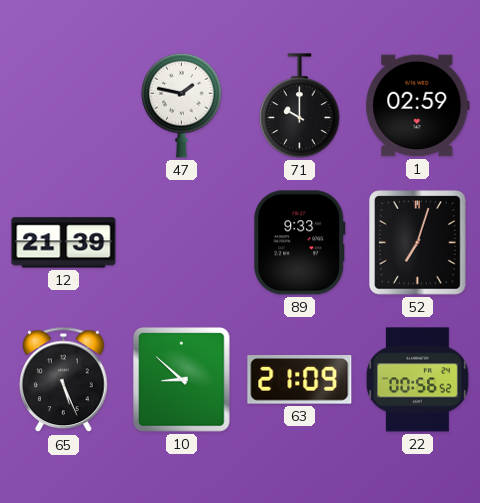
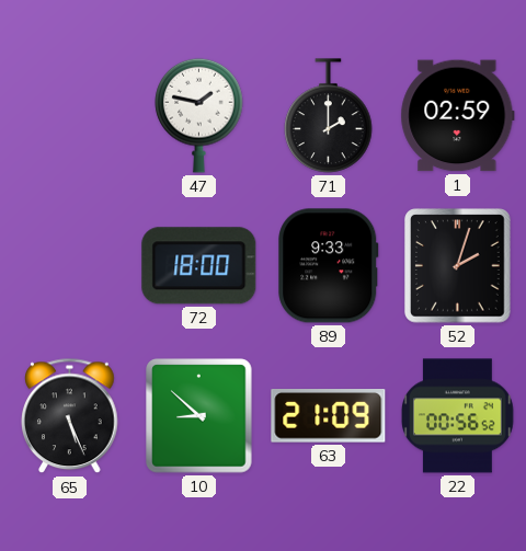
71: 10:00 -> 2:00
12: 21:39 -> none
72: none -> 18:00
52: 7:03 -> 2:03
